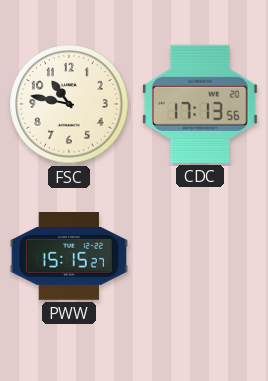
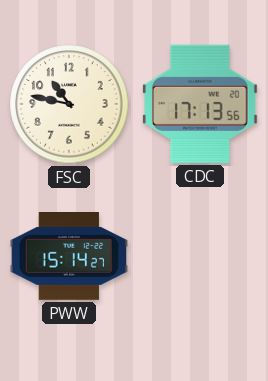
PWW: 15:15 -> 15:14
